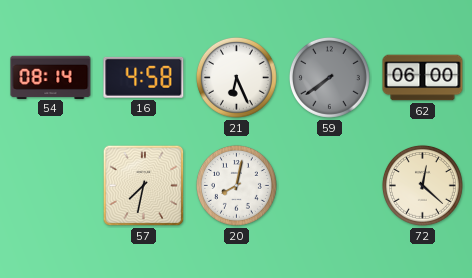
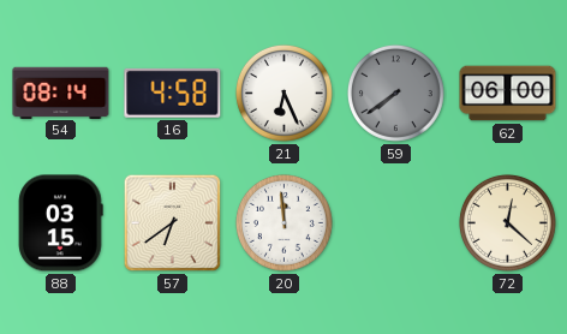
88: none -> 03:15
57: 7:32 -> 6:39
20: 8:02 -> 11:59
